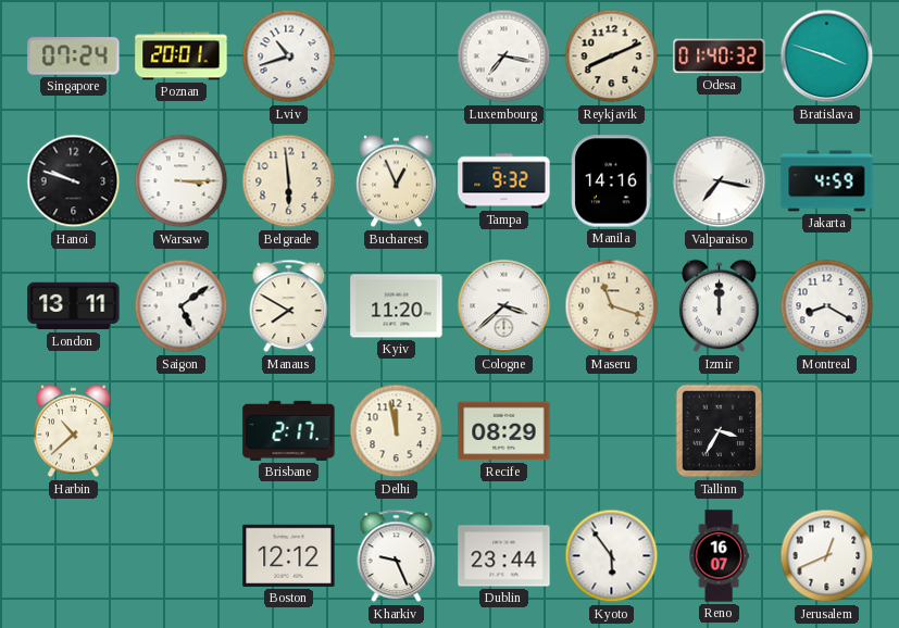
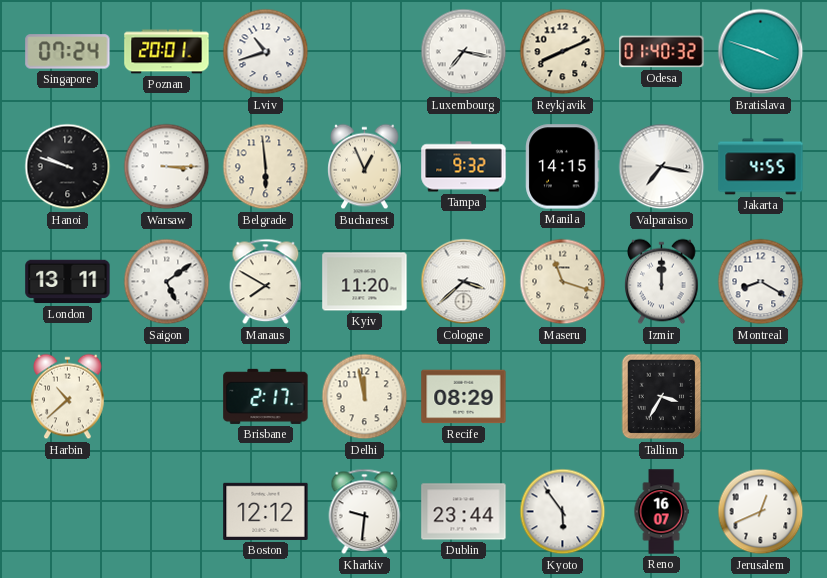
Manila: 14:16 -> 14:15
Jakarta: 4:59 -> 4:55
Kharkiv: 9:26 -> 9:31
